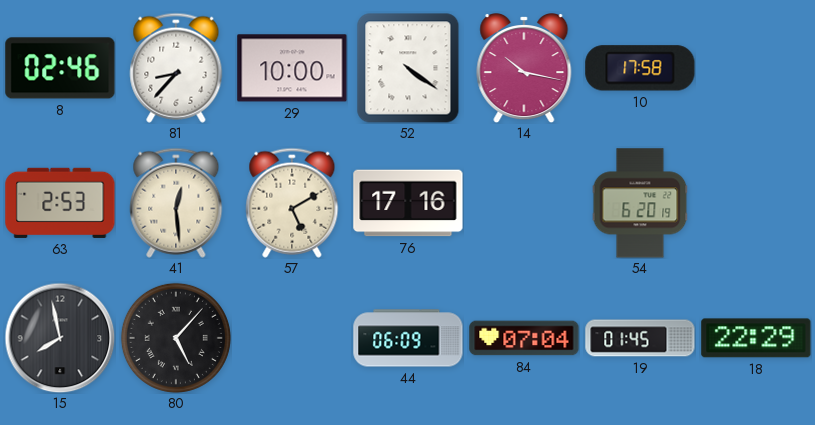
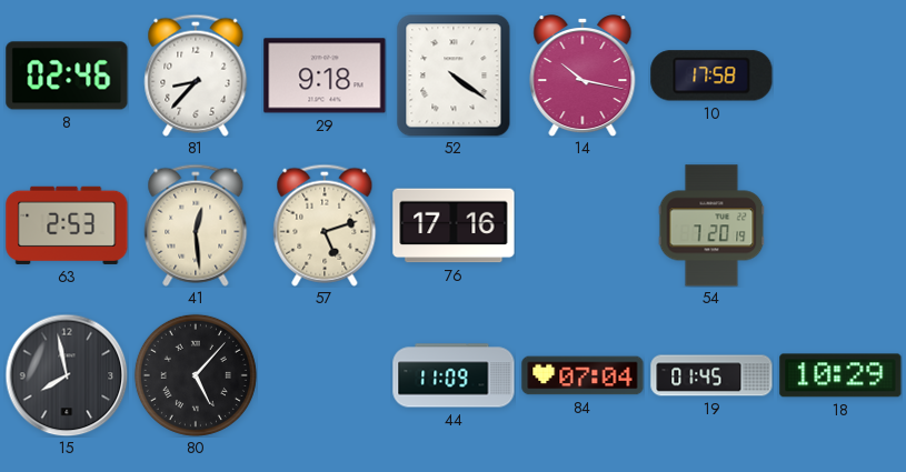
29: 10:00 -> 9:18
57: 5:10 -> 5:12
54: 6:20 -> 7:20
44: 06:09 -> 11:09
18: 22:29 -> 10:29
